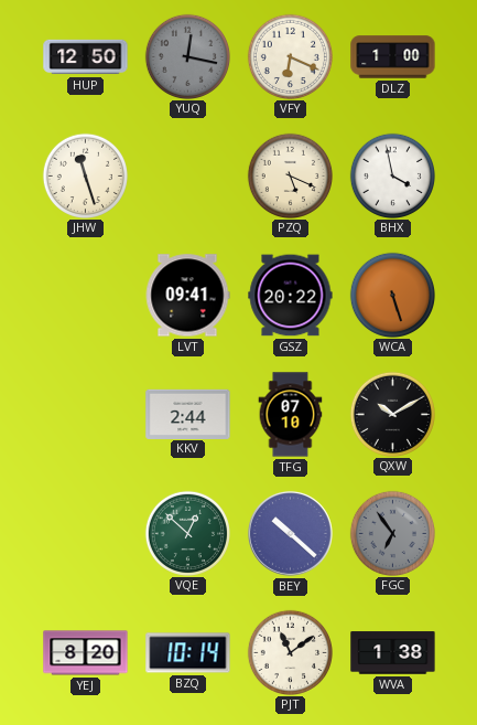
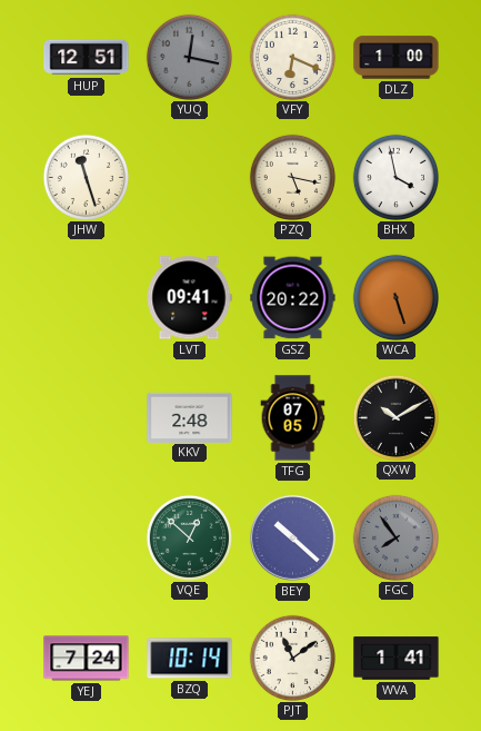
HUP: 12:50 -> 12:51
PZQ: 5:19 -> 5:17
KKV: 2:44 -> 2:48
TFG: 07:10 -> 07:05
FGC: 6:54 -> 7:54
YEJ: 8:20 -> 7:24
WVA: 1:38 -> 1:41
